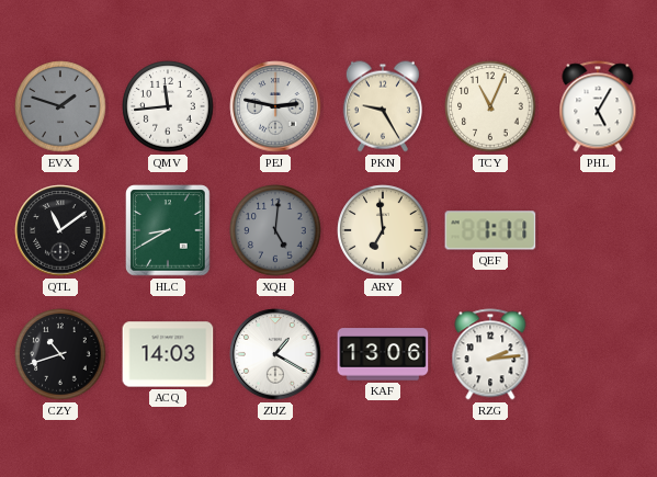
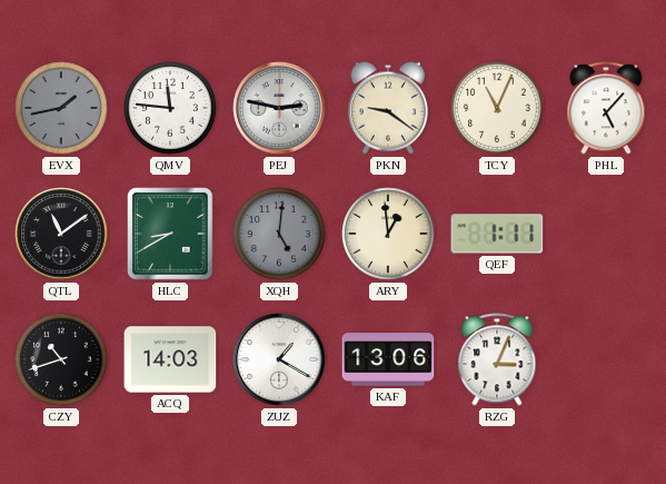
EVX: 1:48 -> 1:43
QMV: 11:44 -> 11:46
PKN: 9:25 -> 9:21
PHL: 5:05 -> 5:07
ARY: 6:59 -> 12:59
RZG: 2:14 -> 3:04
